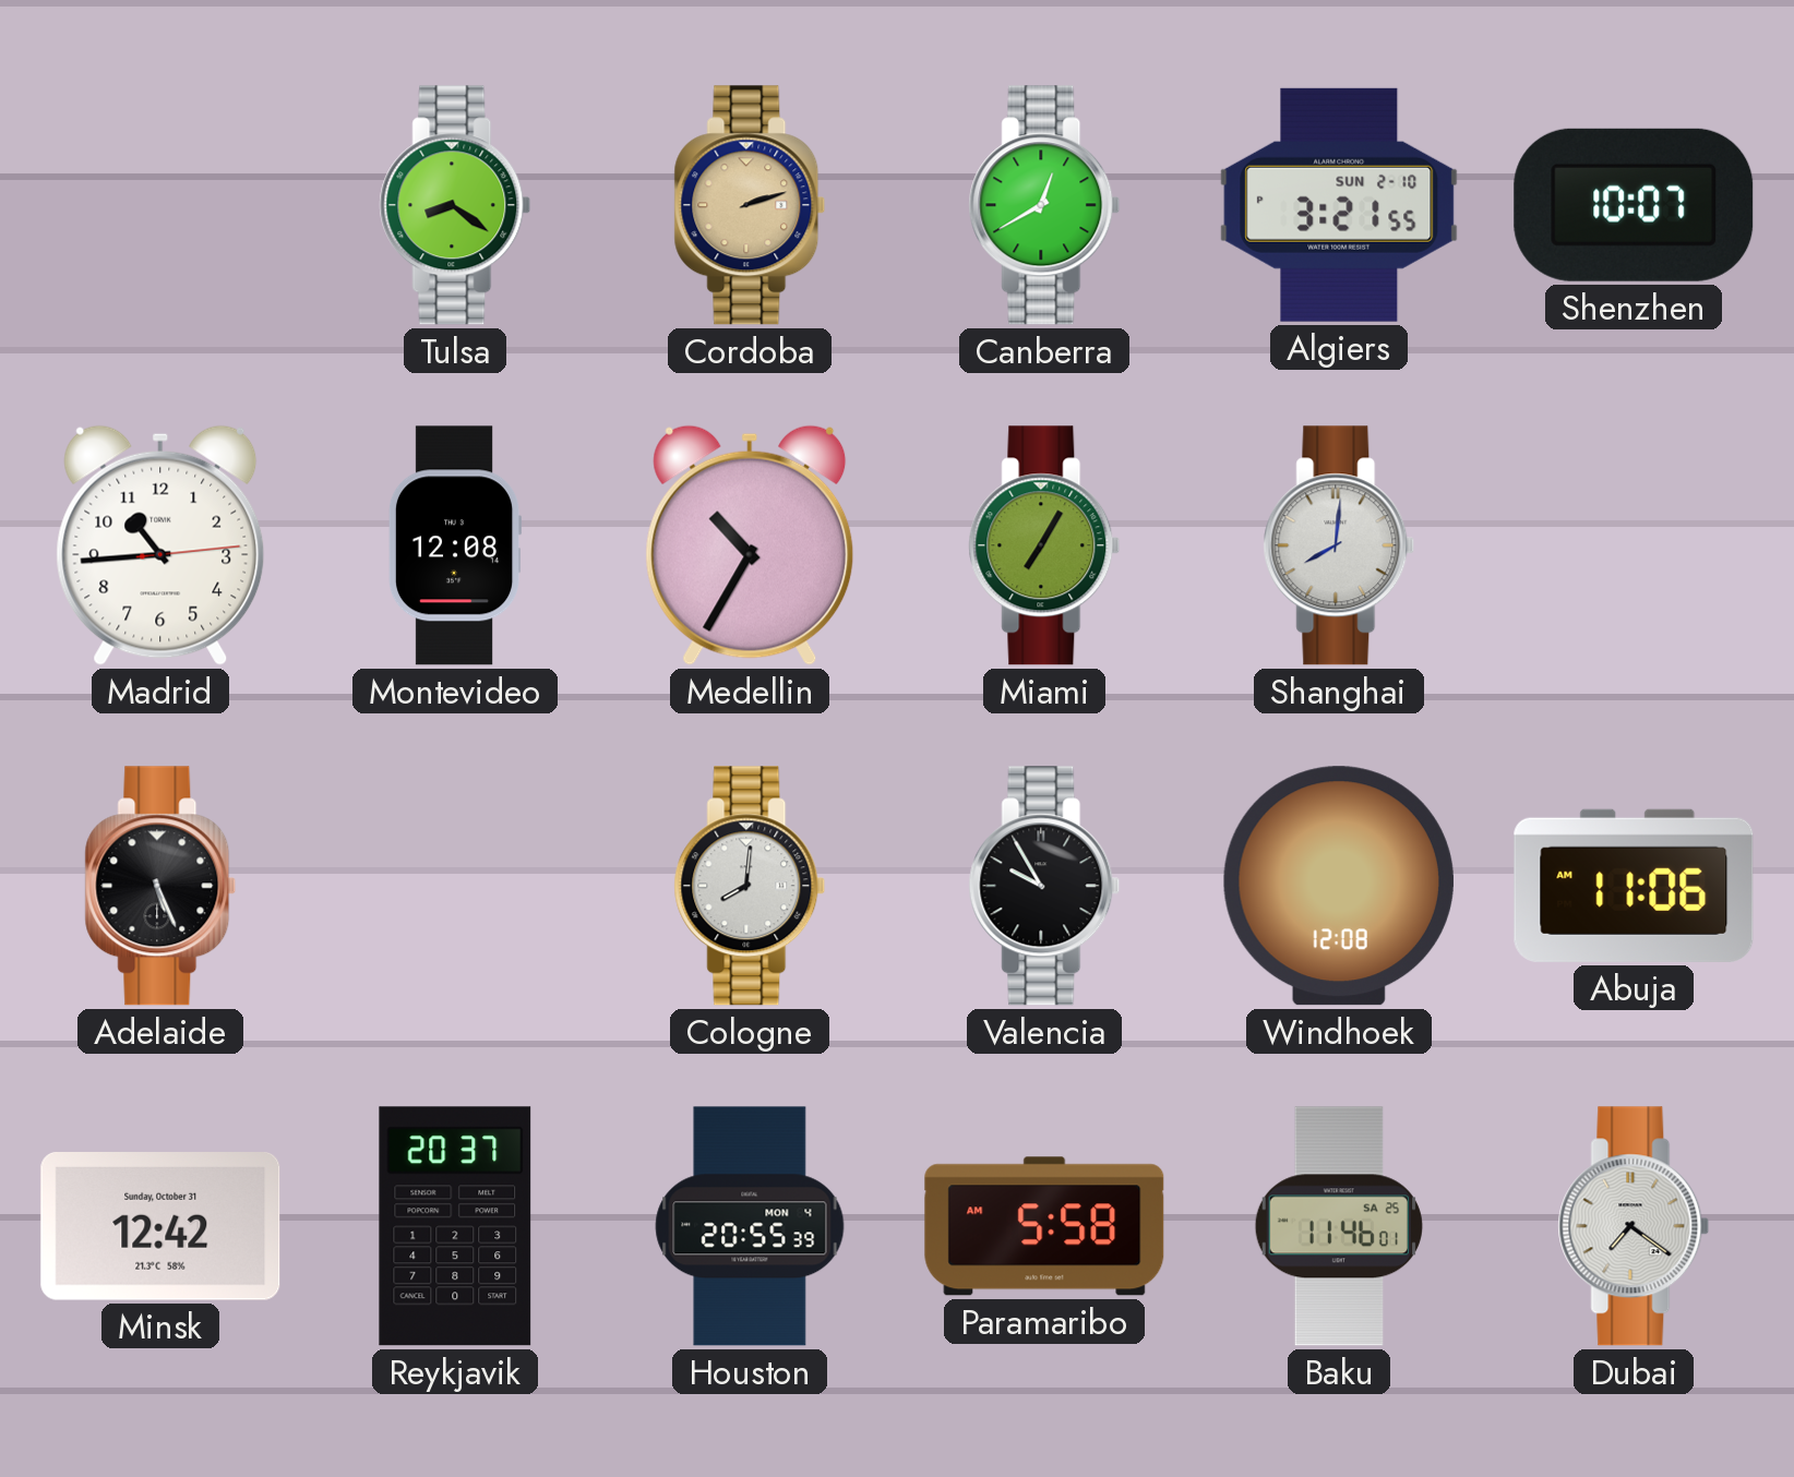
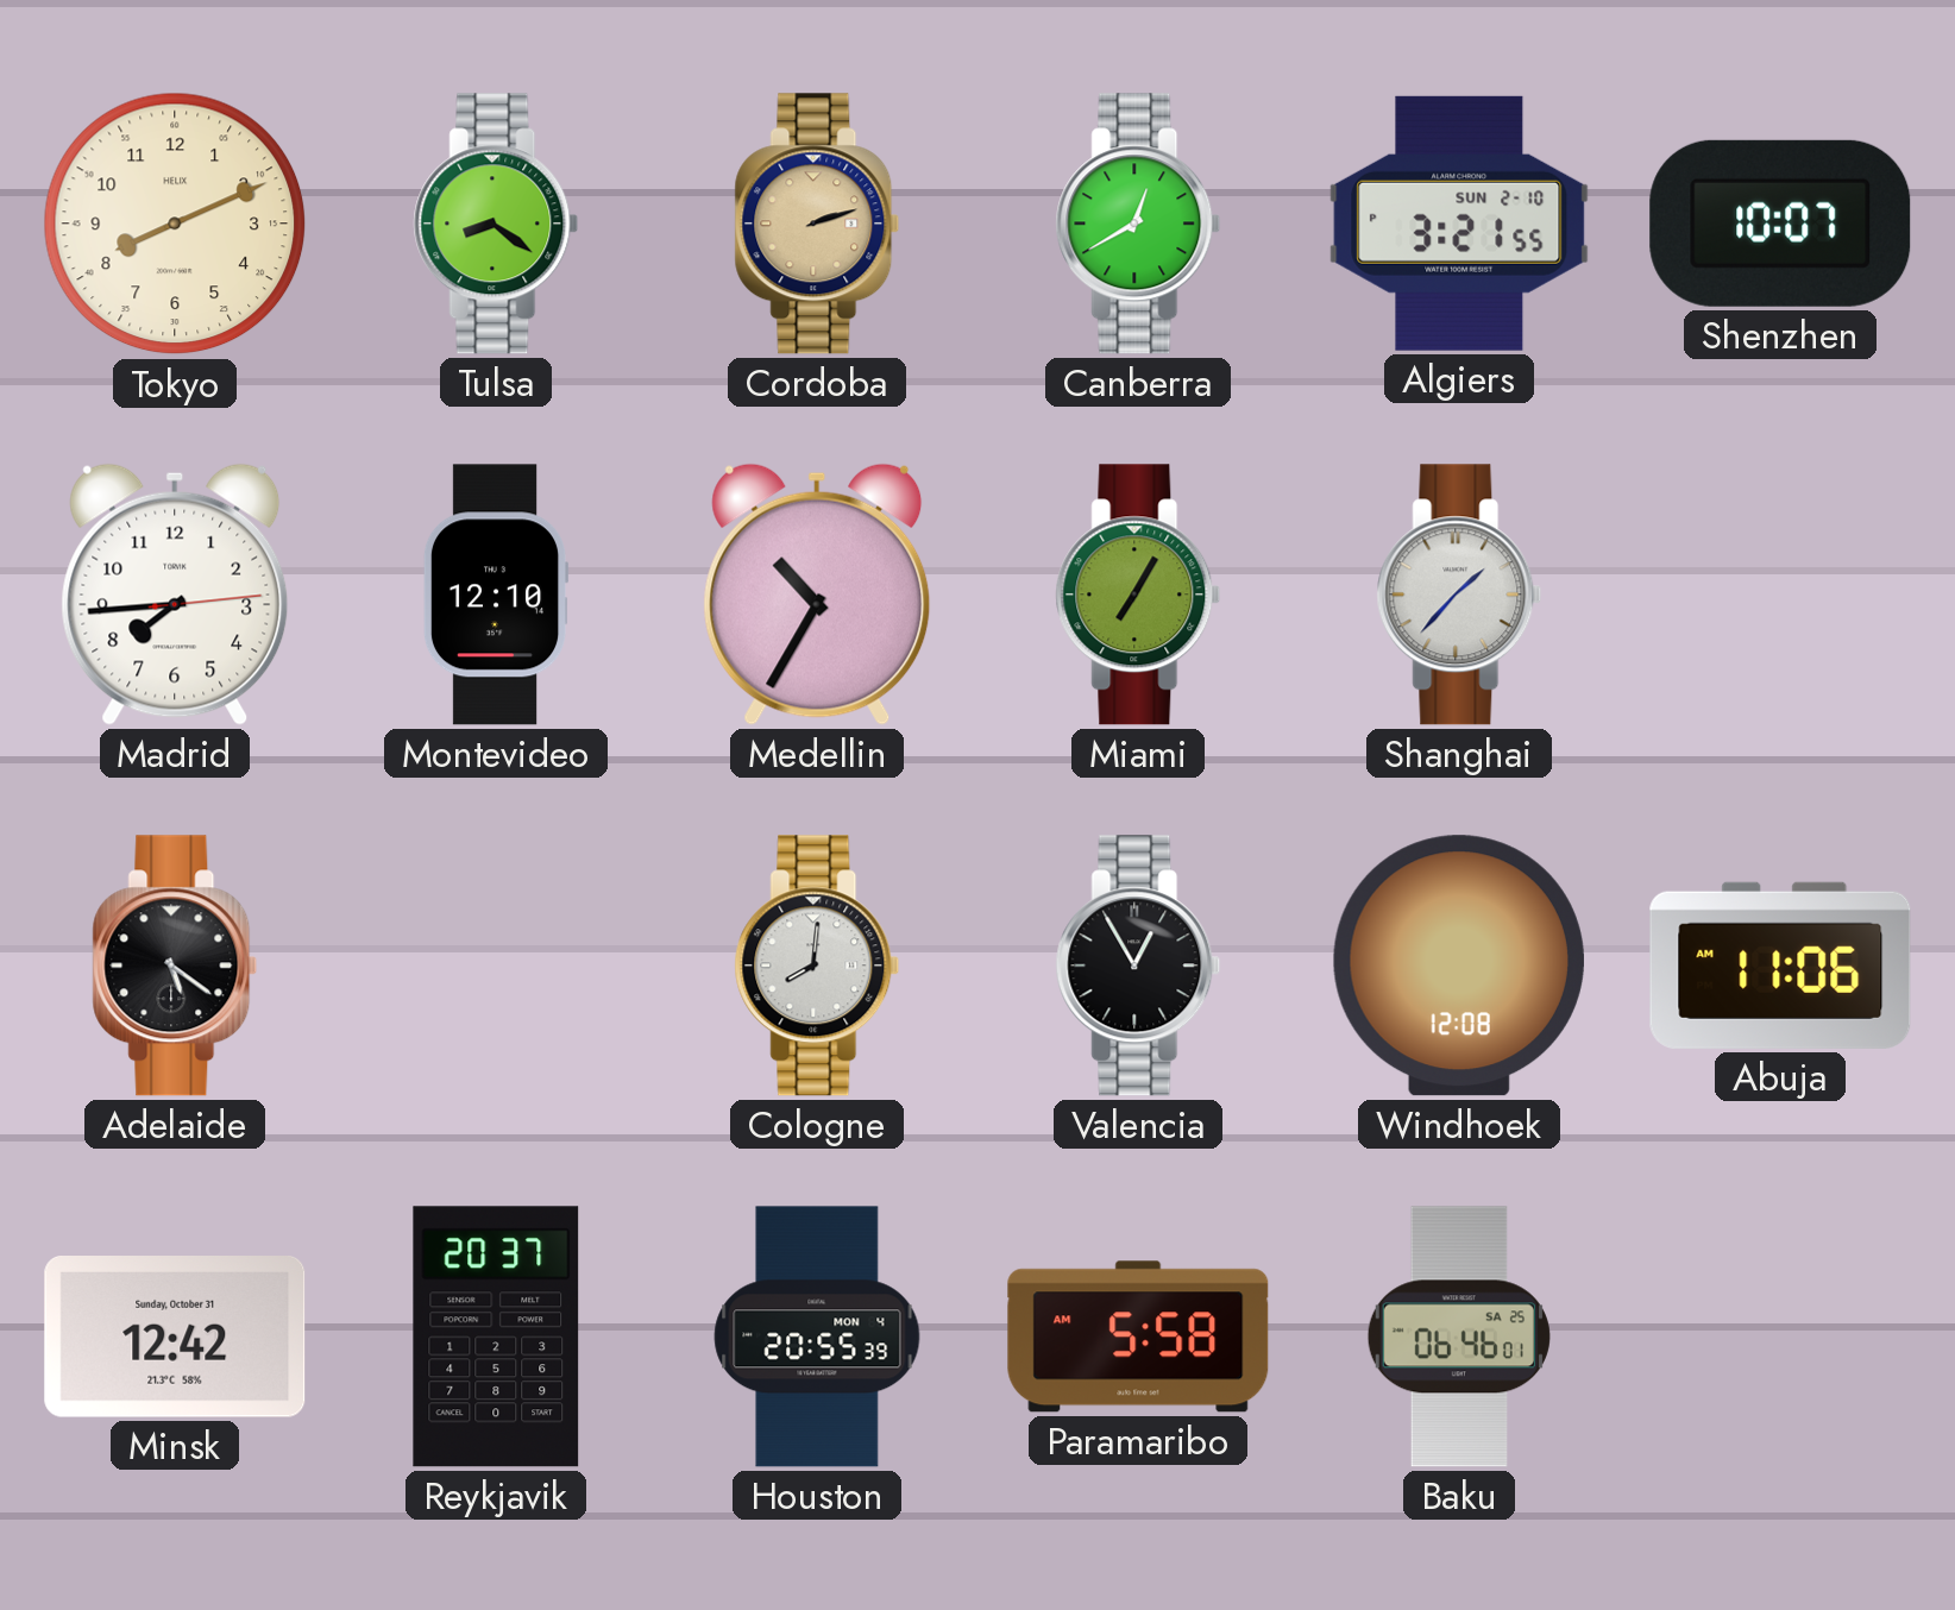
Tokyo: none -> 8:11
Madrid: 10:44 -> 7:44
Montevideo: 12:08 -> 12:10
Shanghai: 8:01 -> 1:37
Adelaide: 5:26 -> 5:21
Valencia: 9:55 -> 12:55
Baku: 11:46 -> 06:46
Dubai: 7:21 -> none
